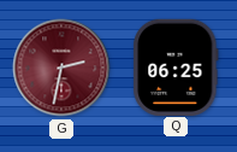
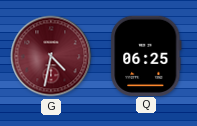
G: 2:32 -> 4:32
